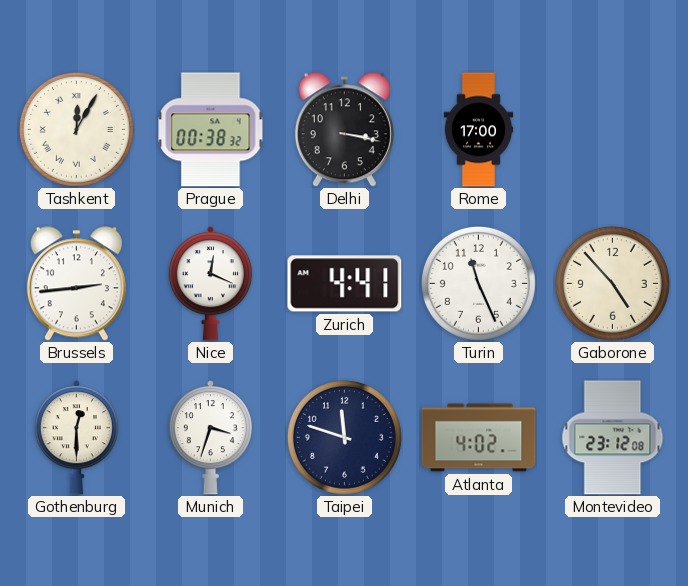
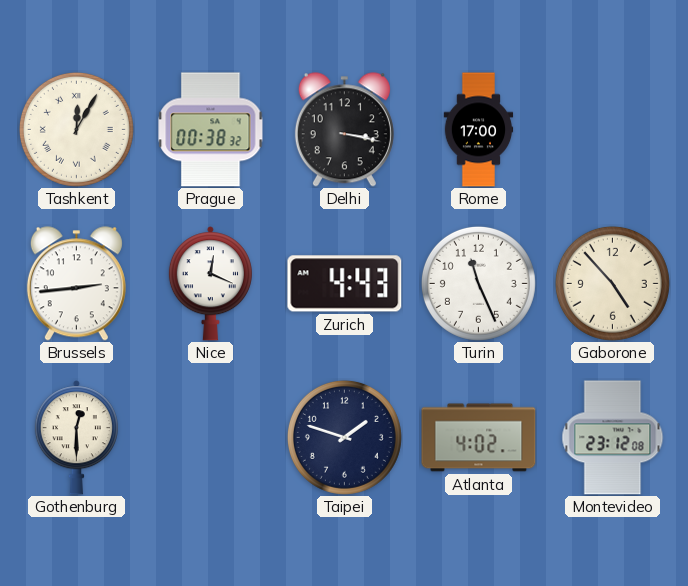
Zurich: 4:41 -> 4:43
Munich: 3:33 -> none
Taipei: 11:48 -> 1:48
